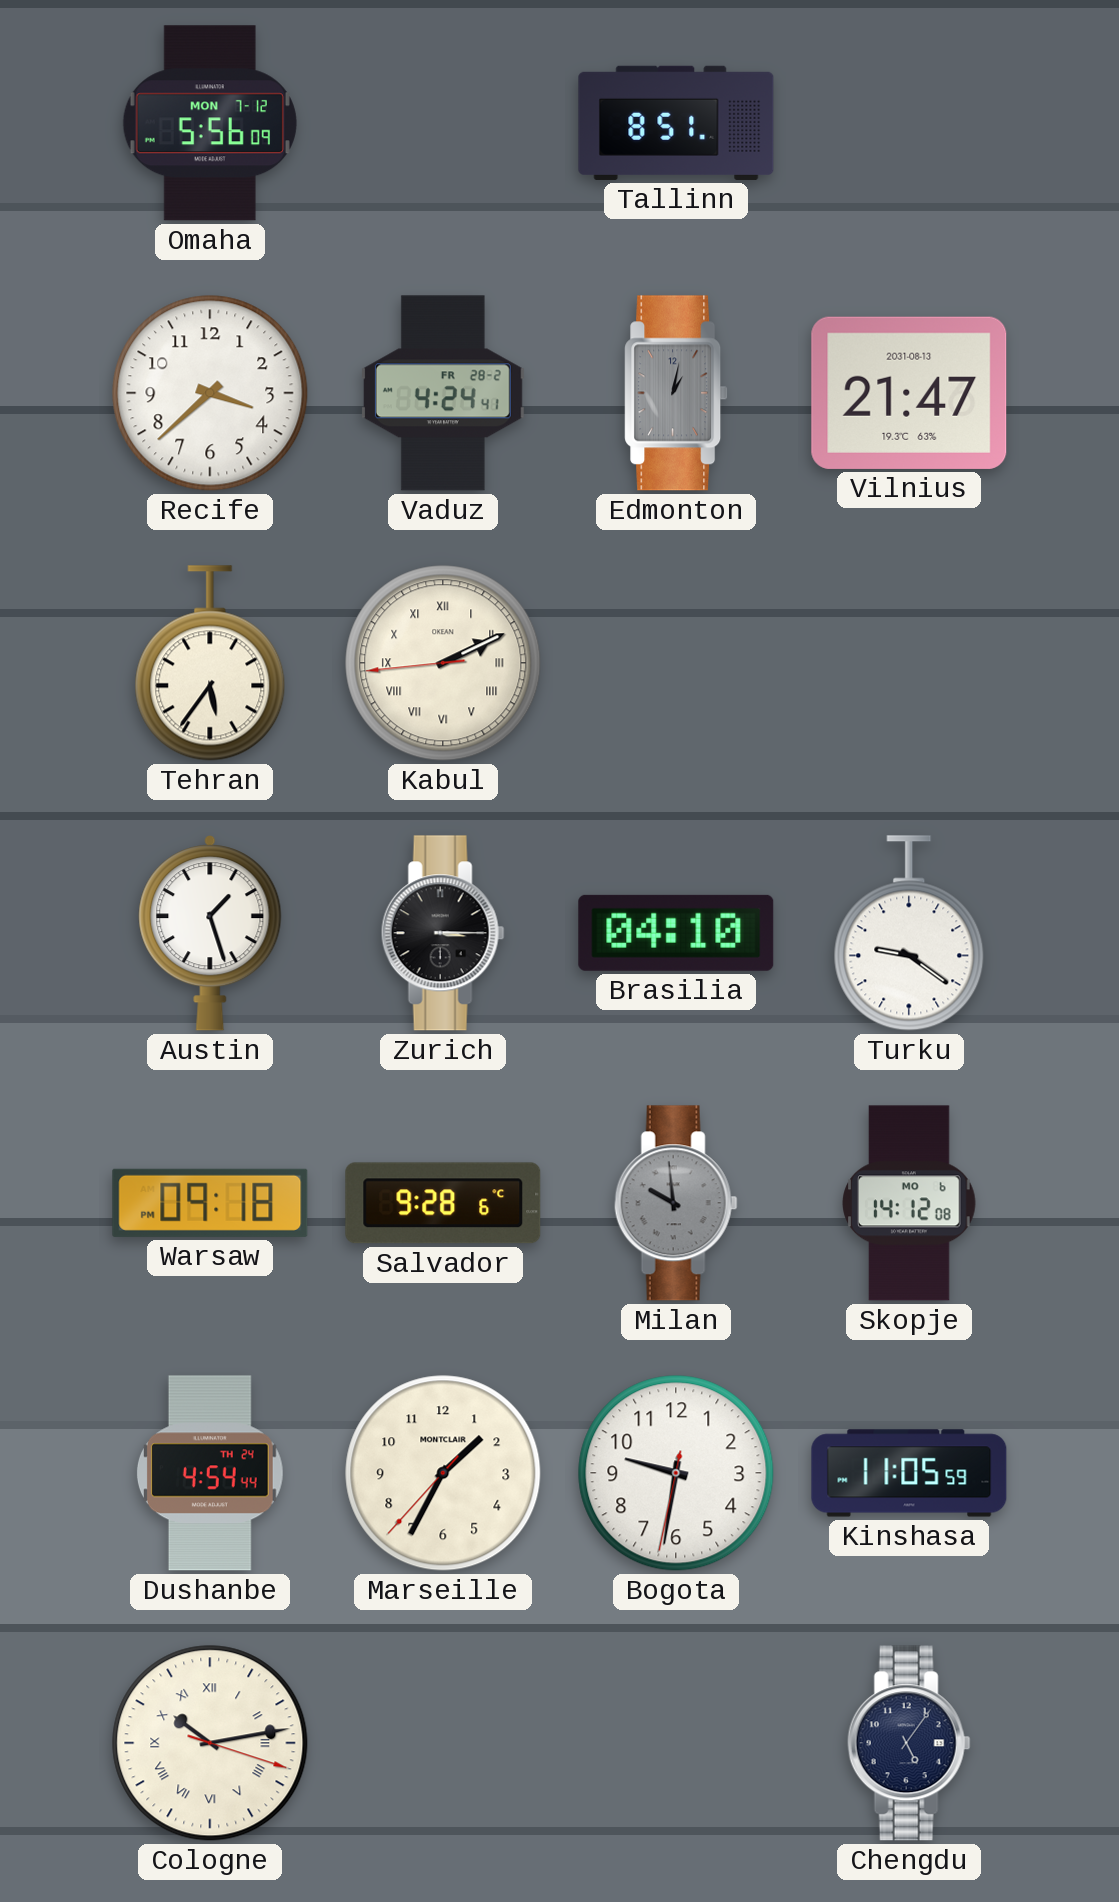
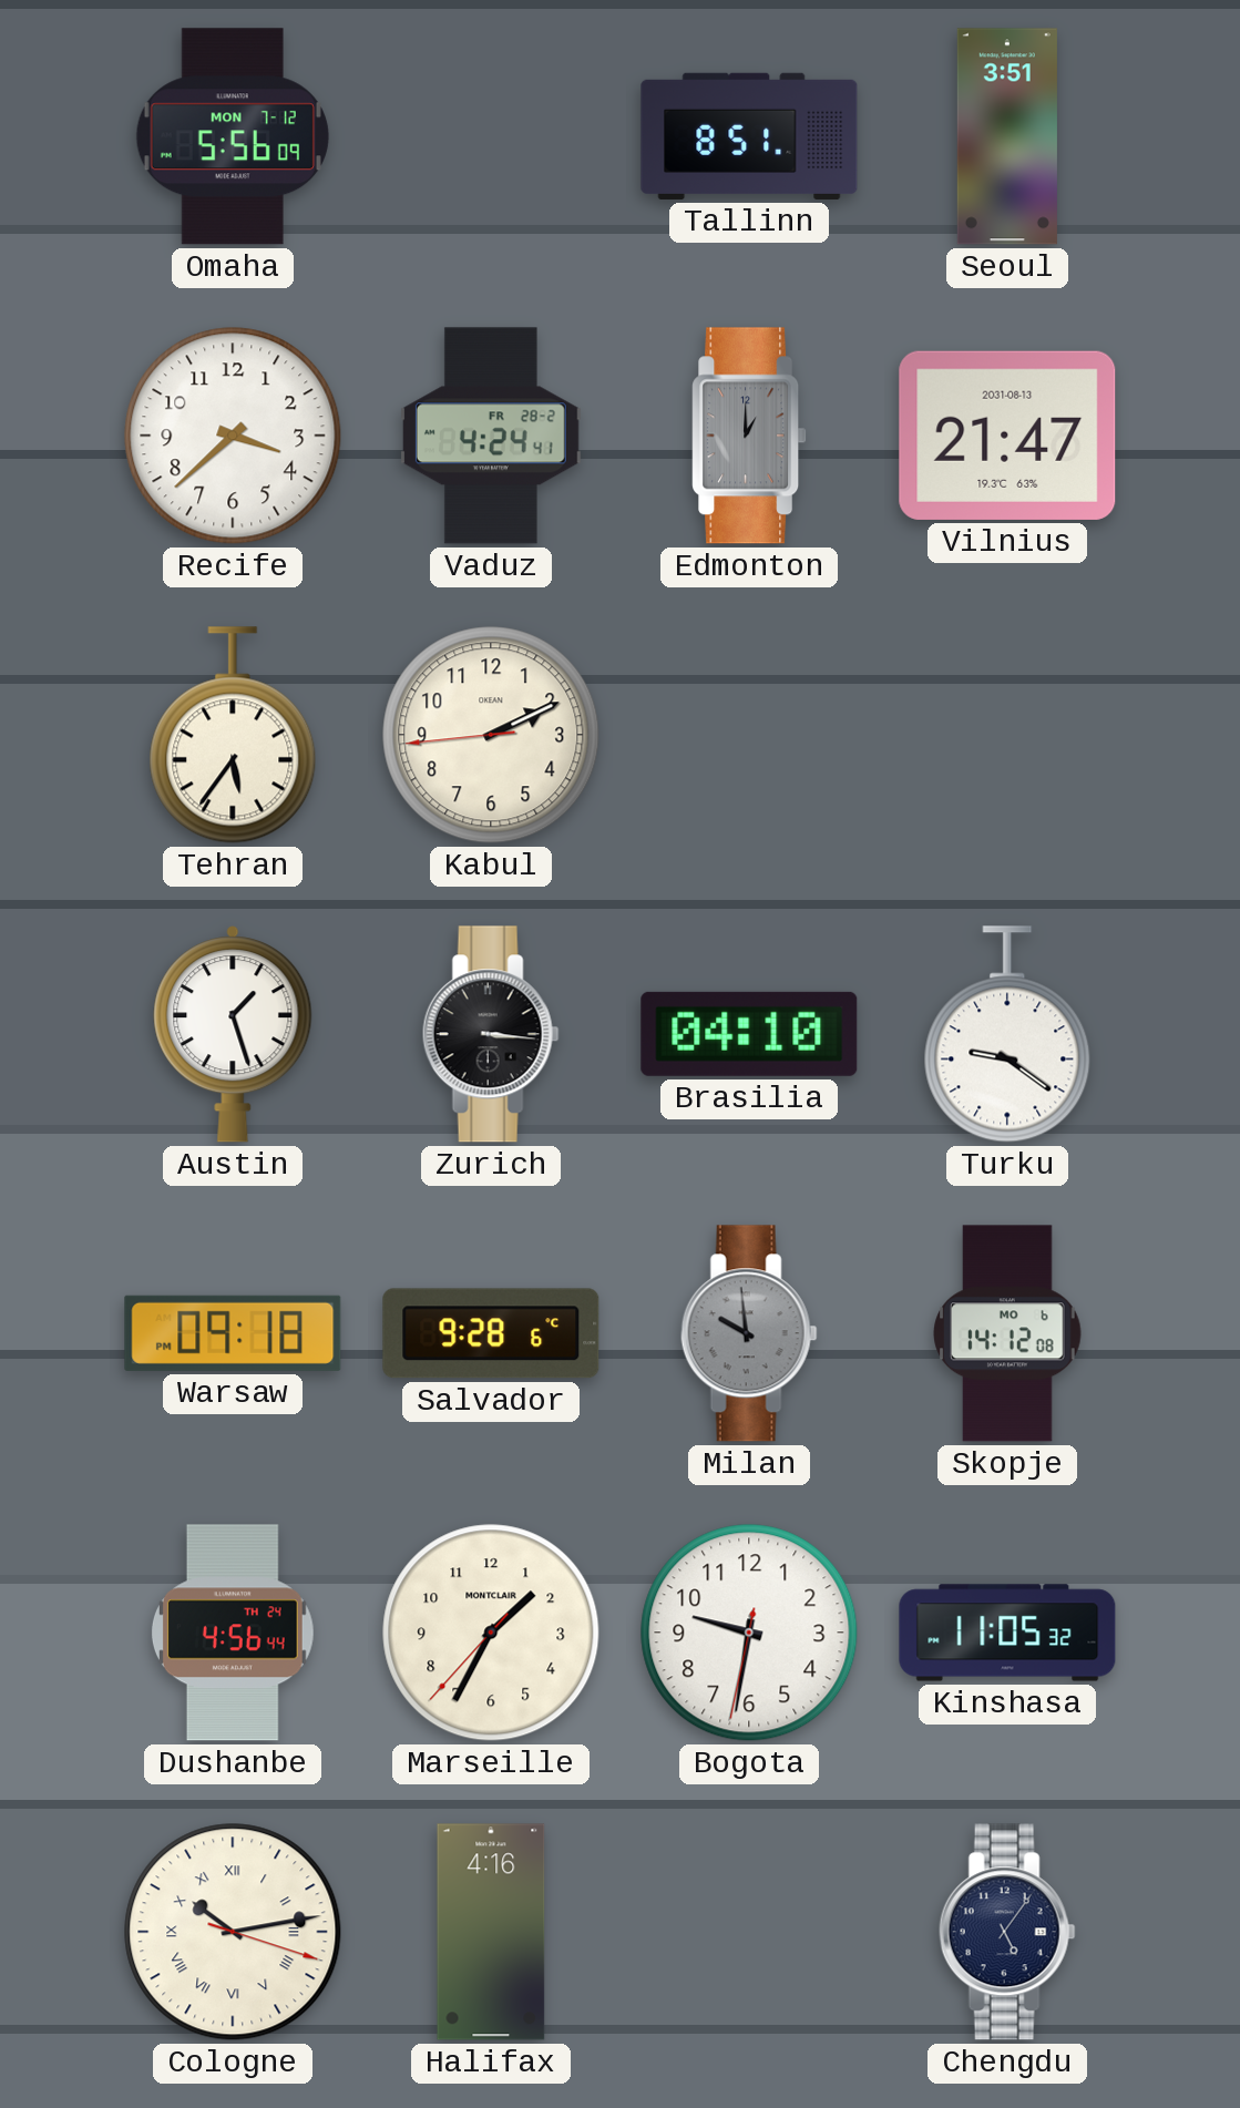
Seoul: none -> 3:51
Edmonton: 1:02 -> 1:00
Kabul numerals: Roman -> Arabic
Zurich: 3:15 -> 3:16
Dushanbe: 4:54 -> 4:56
Kinshasa: 11:05:59 -> 11:05:32
Halifax: none -> 4:16
